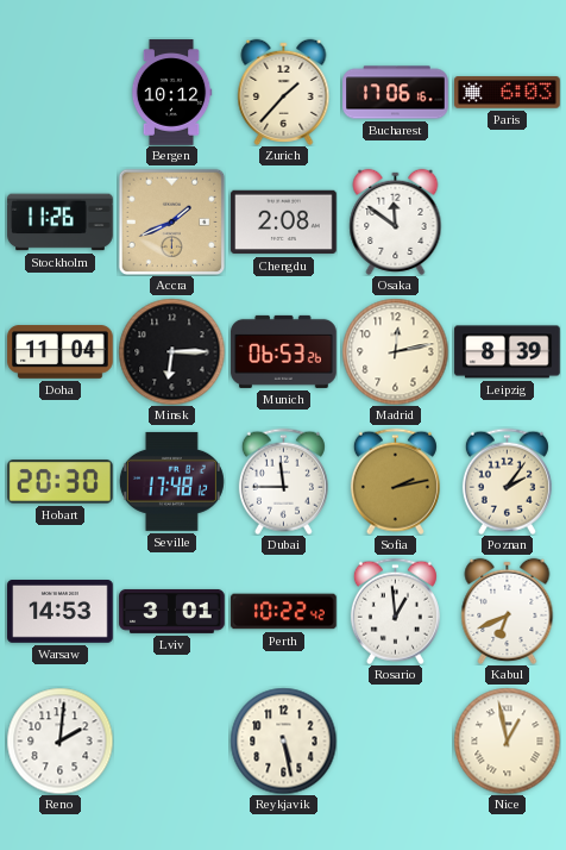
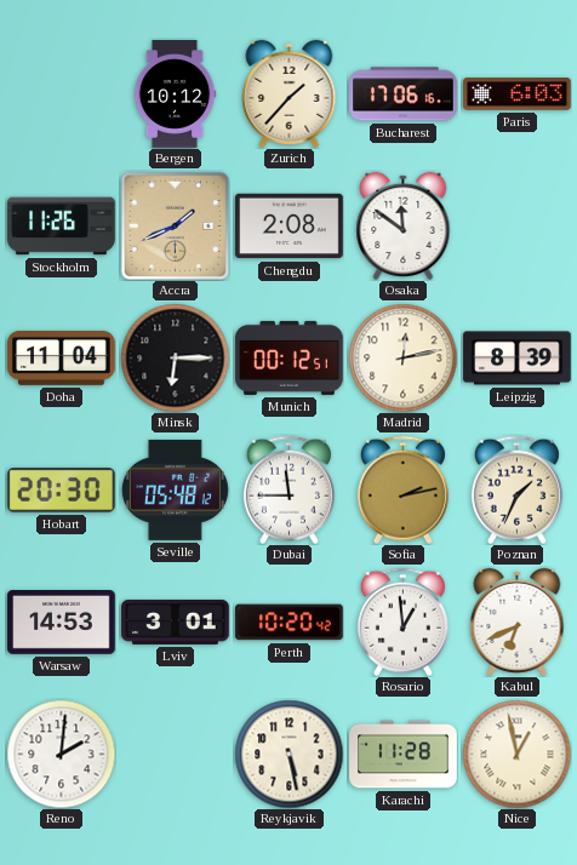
Munich: 06:53 -> 00:12
Seville: 17:48 -> 05:48
Poznan: 2:06 -> 1:34
Perth: 10:22 -> 10:20
Karachi: none -> 11:28
